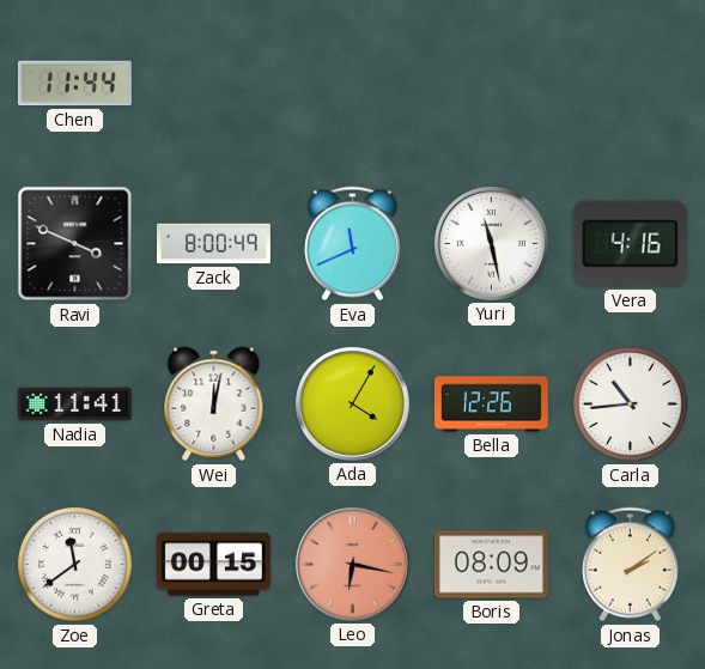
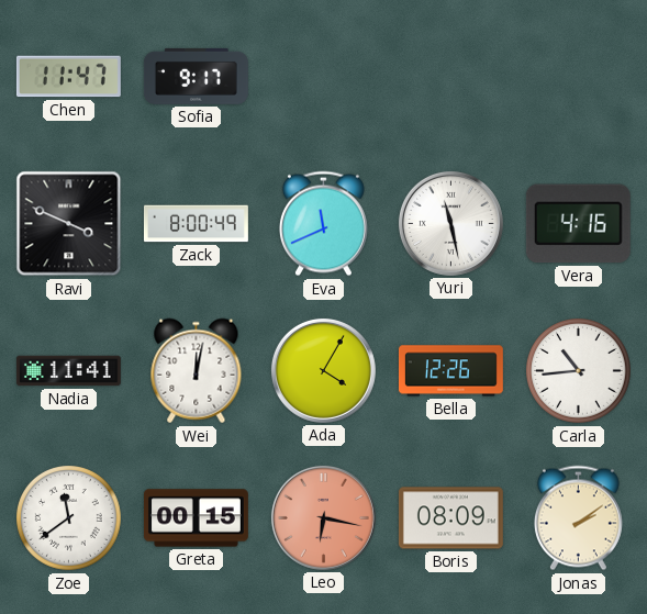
Chen: 11:44 -> 11:47
Sofia: none -> 9:17
